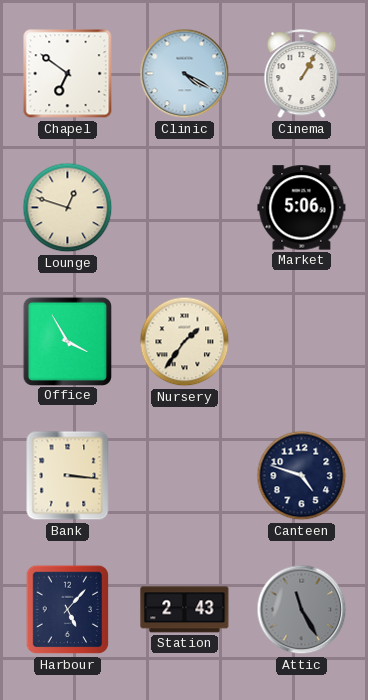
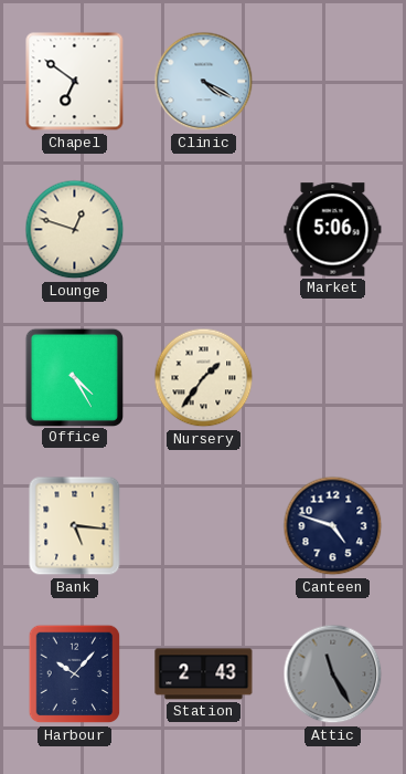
Cinema: 1:05 -> none
Office: 3:55 -> 4:25
Bank: 3:16 -> 5:16
Harbour: 5:07 -> 10:07
